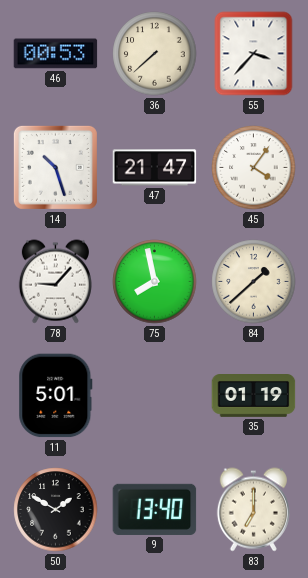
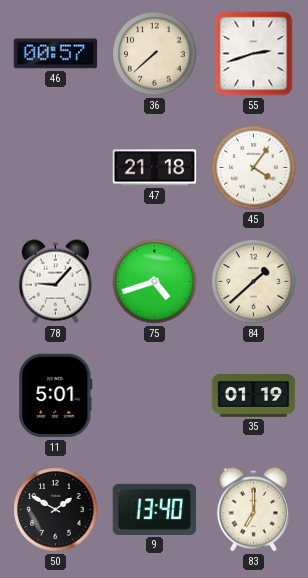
46: 00:53 -> 00:57
55: 3:37 -> 2:42
14: 10:27 -> none
47: 21:47 -> 21:18
75: 7:58 -> 4:42
